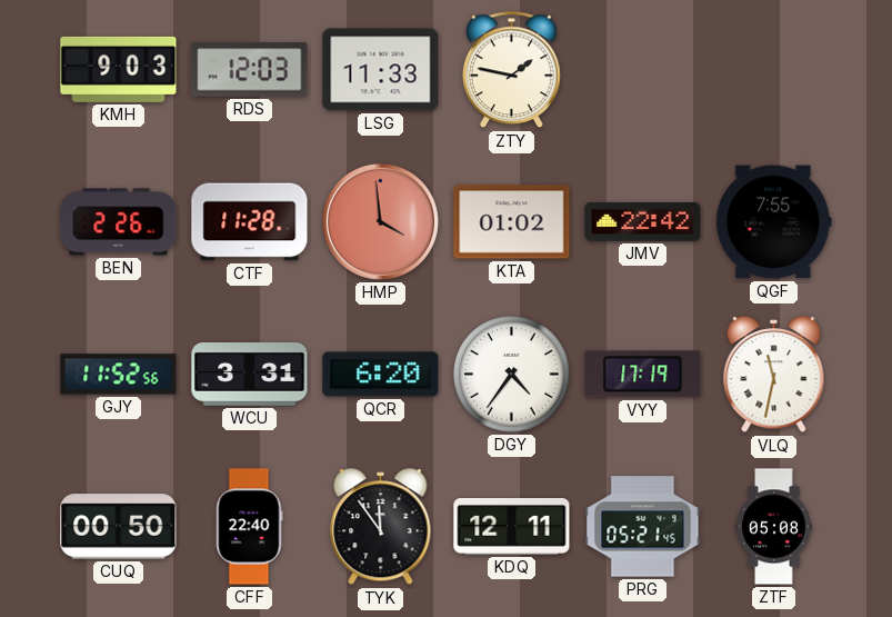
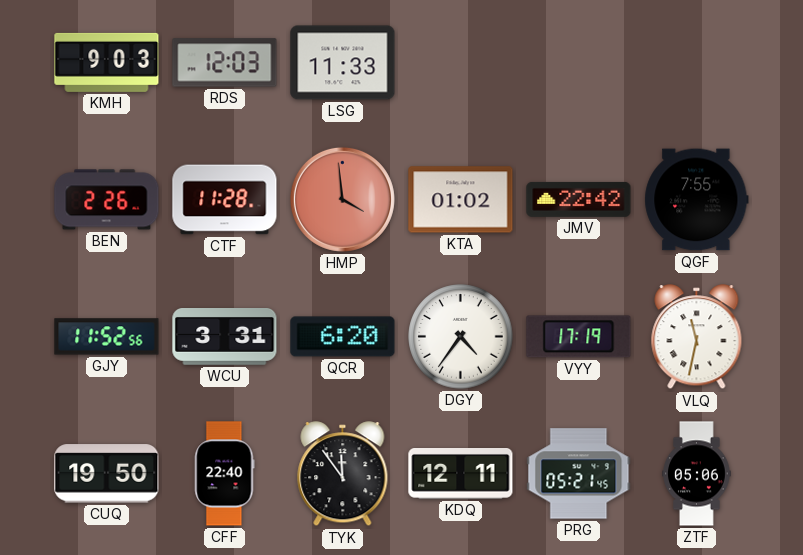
ZTY: 1:47 -> none
CUQ: 00:50 -> 19:50
ZTF: 05:08 -> 05:06
